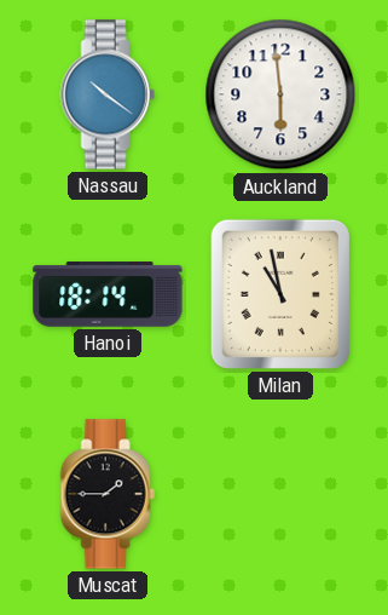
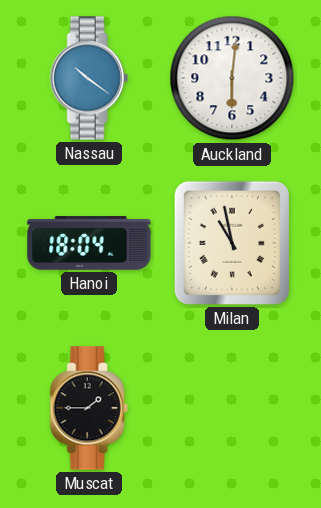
Auckland: 5:59 -> 6:01
Hanoi: 18:14 -> 18:04
